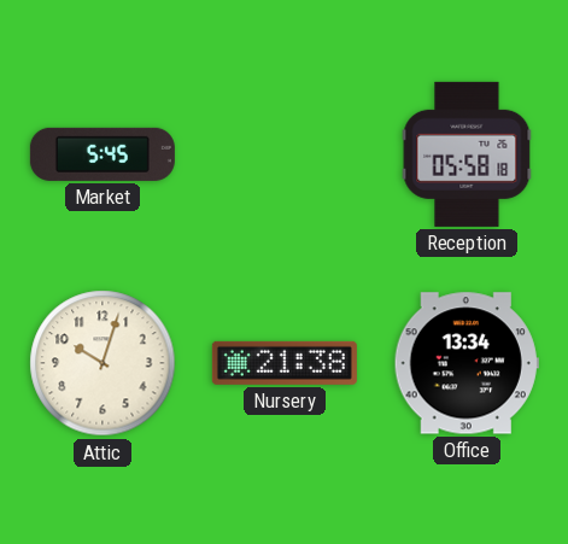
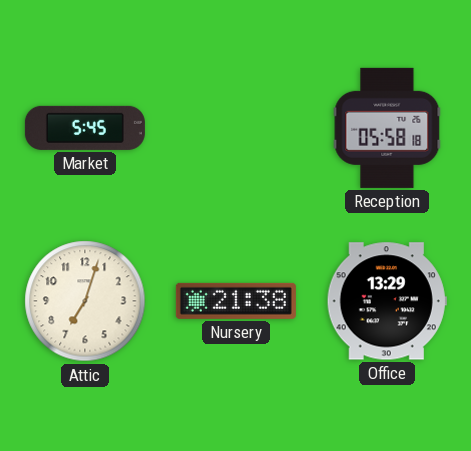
Attic: 10:03 -> 7:03
Office: 13:34 -> 13:29
